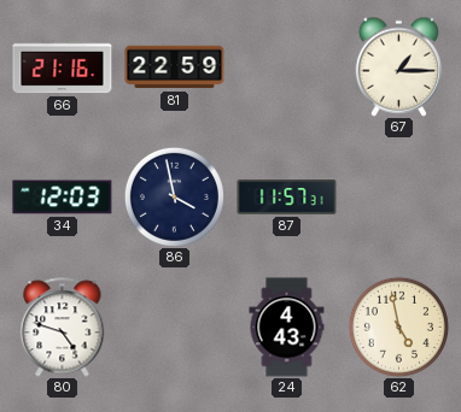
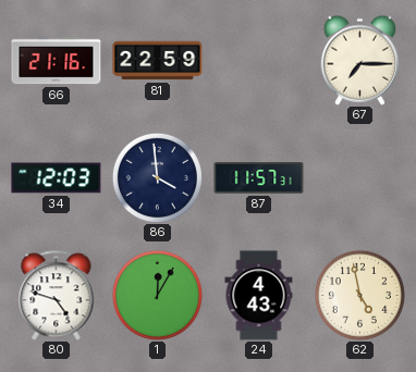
67: 1:15 -> 7:15
86: 3:58 -> 3:59
1: none -> 12:05
